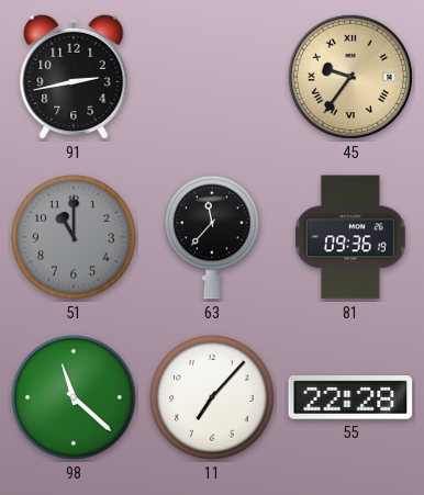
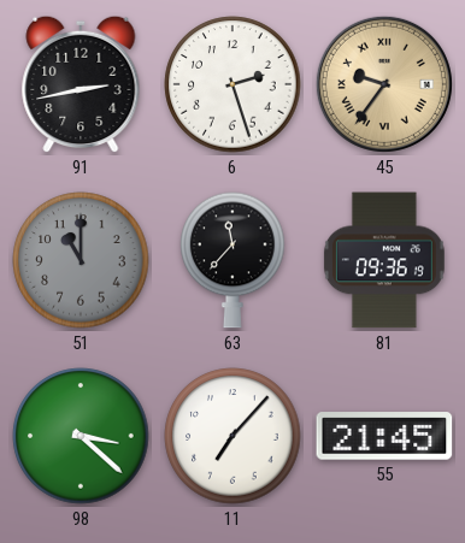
6: none -> 2:27
98: 11:22 -> 3:22
55: 22:28 -> 21:45
